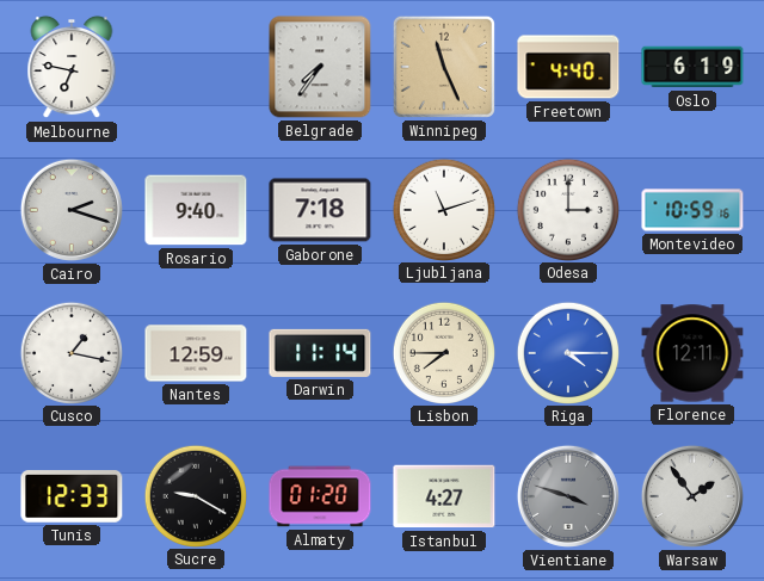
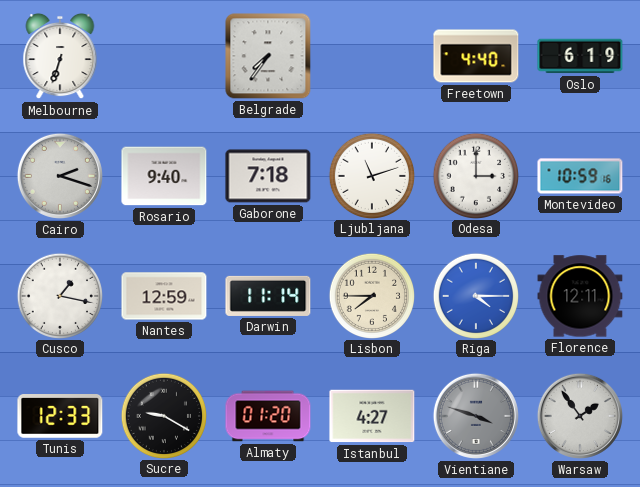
Melbourne: 6:47 -> 6:33
Winnipeg: 11:26 -> none
